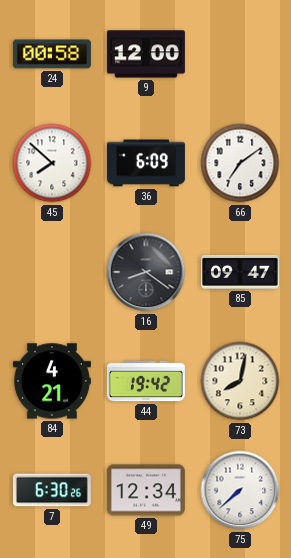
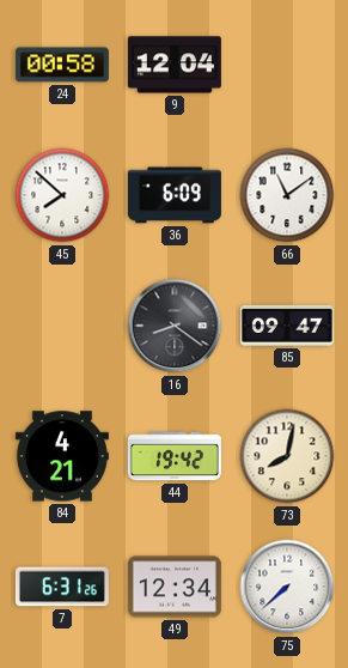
9: 12:00 -> 12:04
66: 7:09 -> 11:09
7: 6:30 -> 6:31
